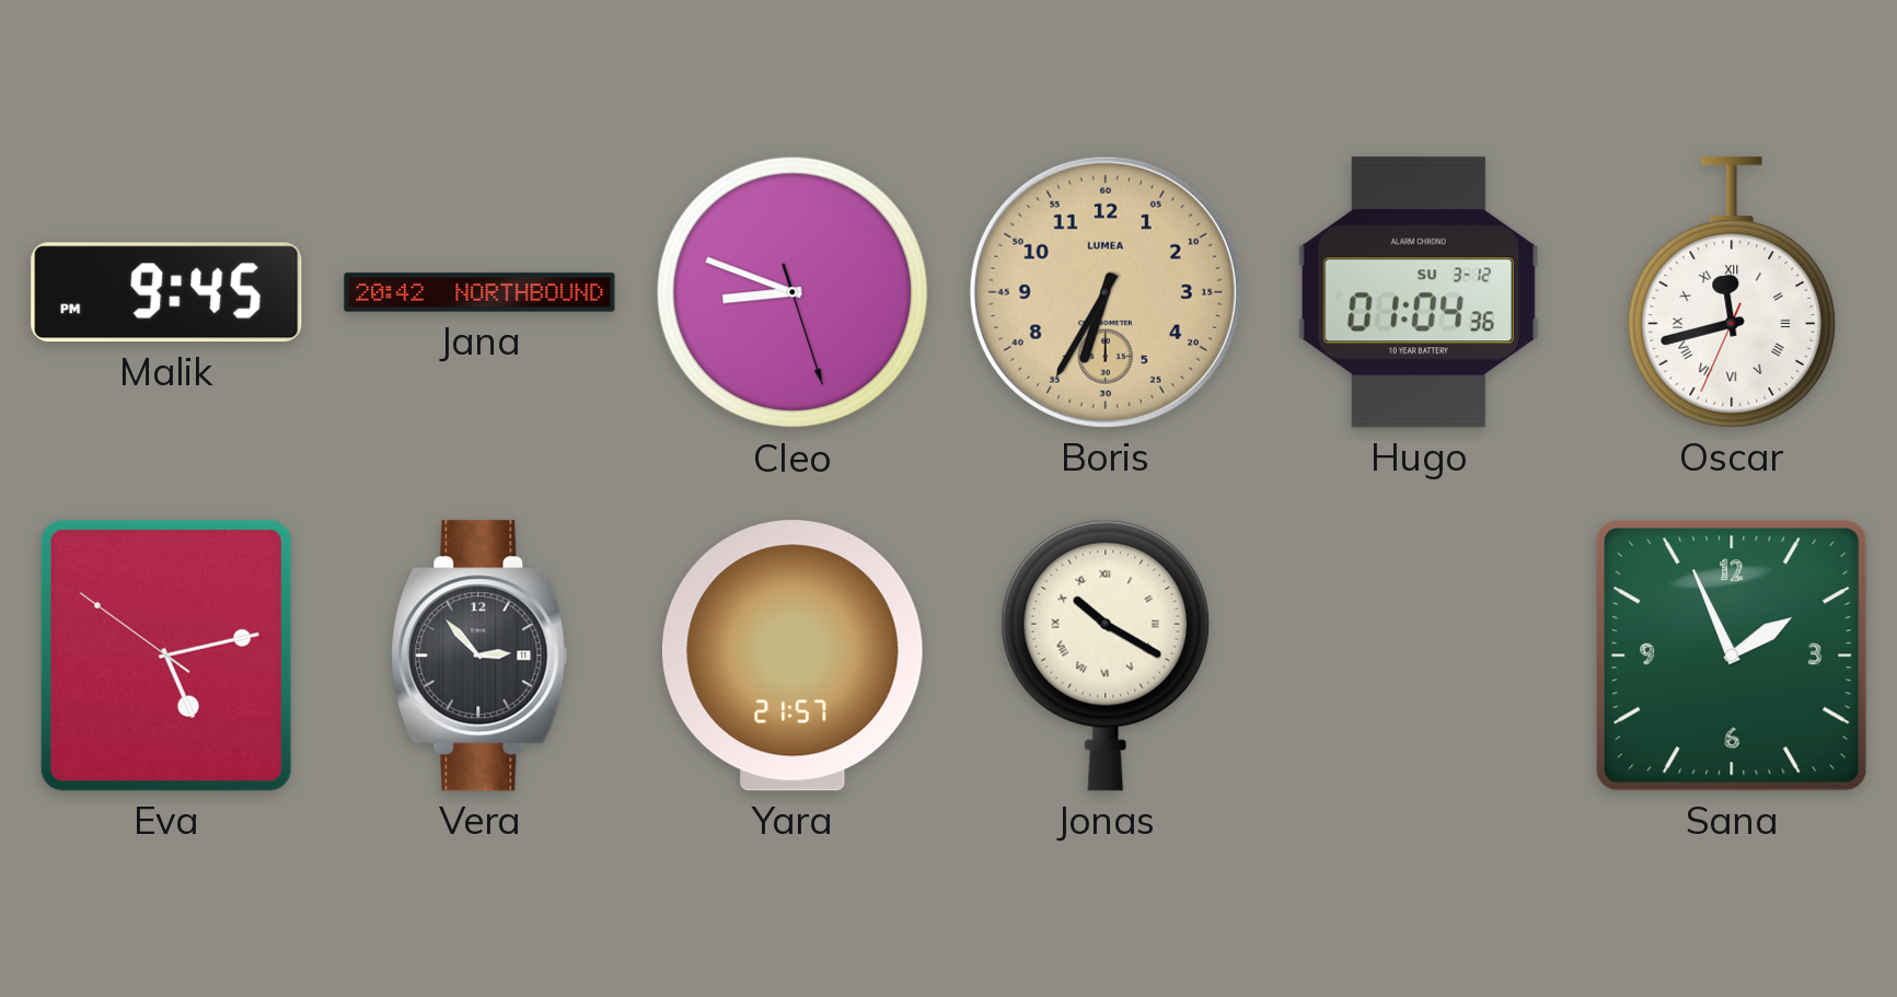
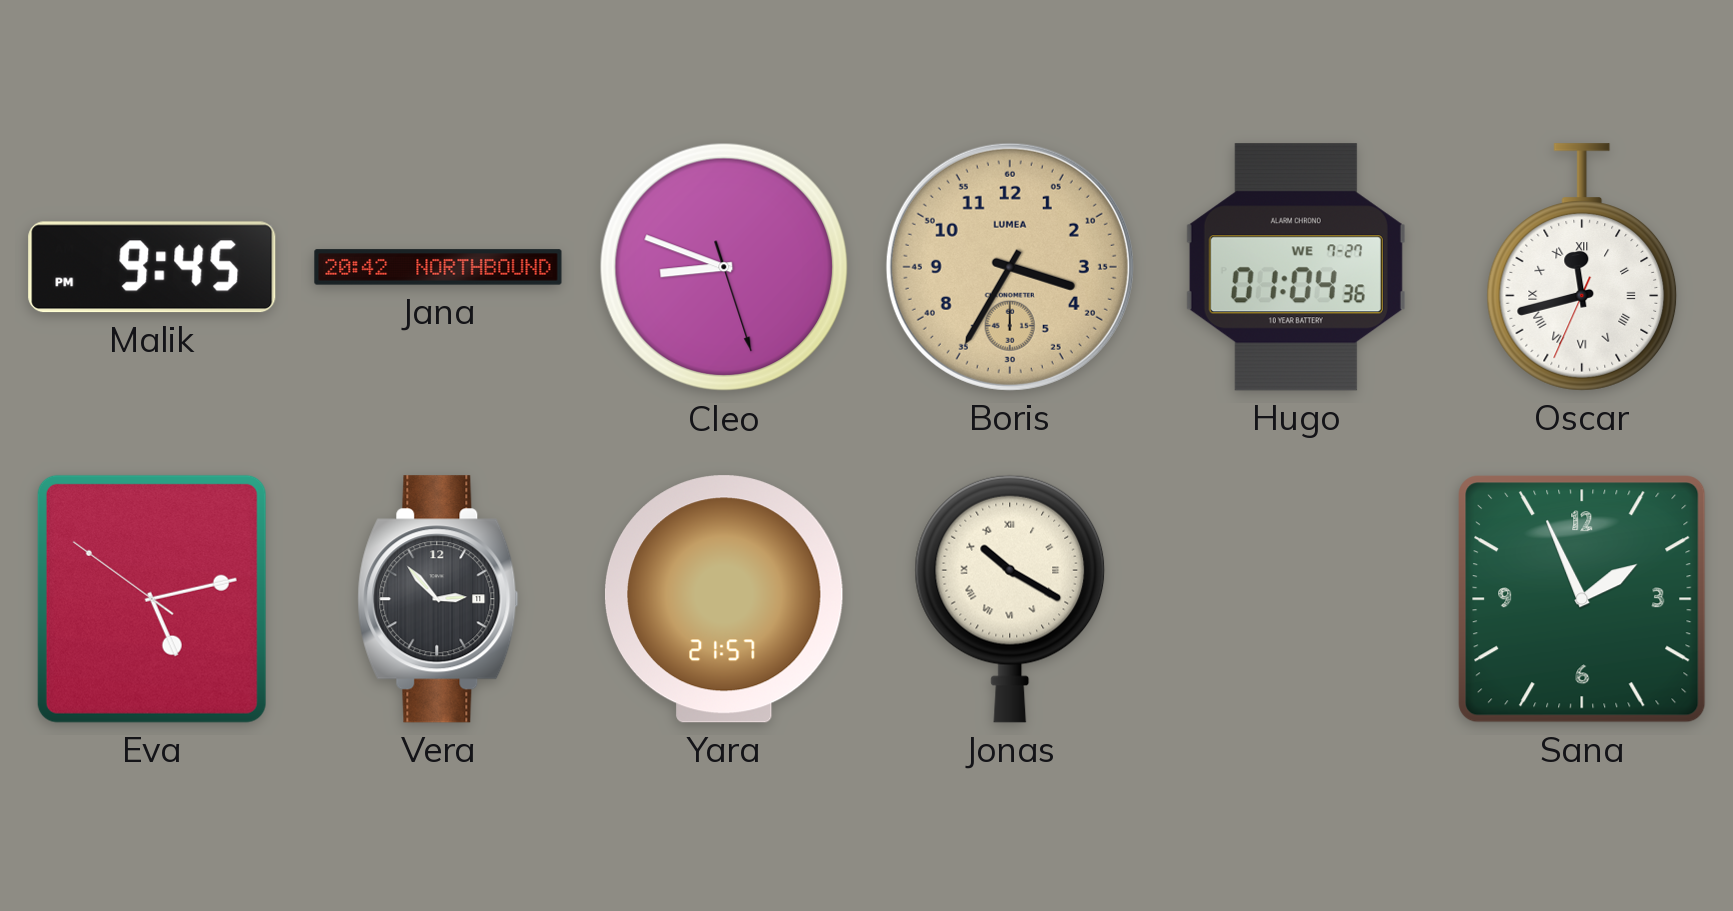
Boris: 6:35 -> 3:35
Hugo date: SU 3-12 -> WE 7-27
